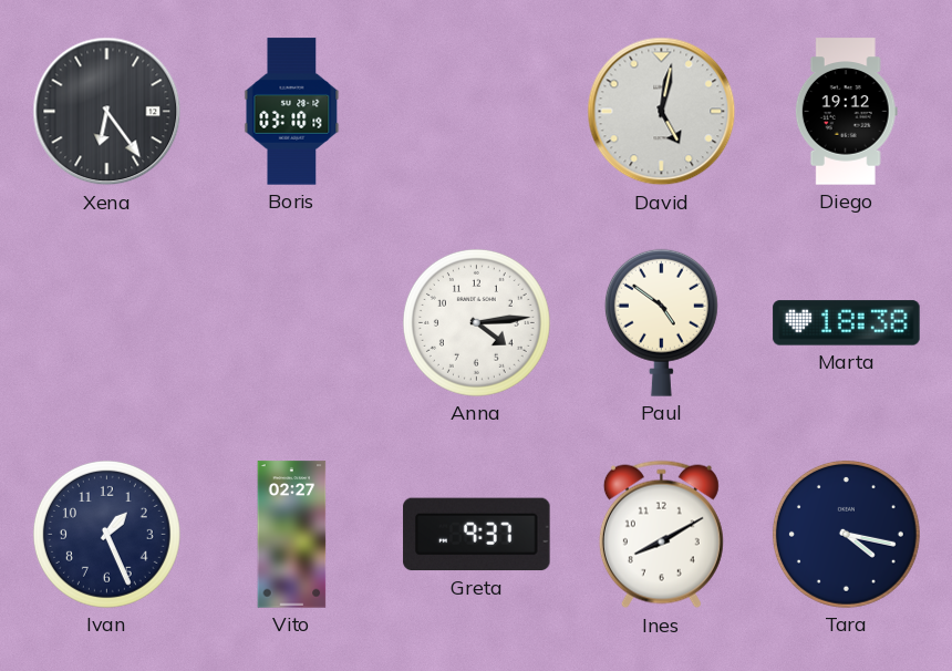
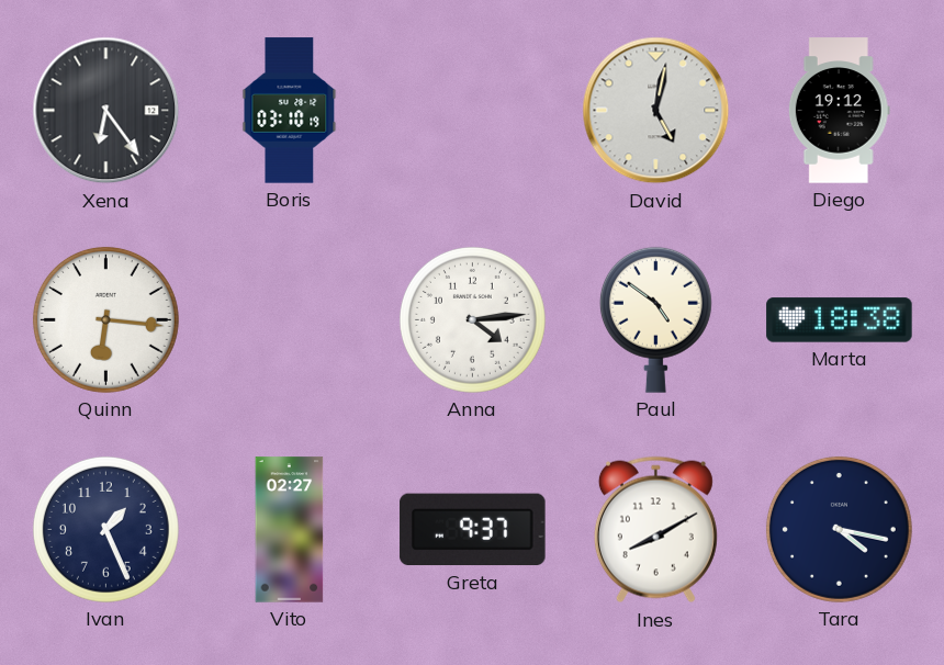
Quinn: none -> 6:16
